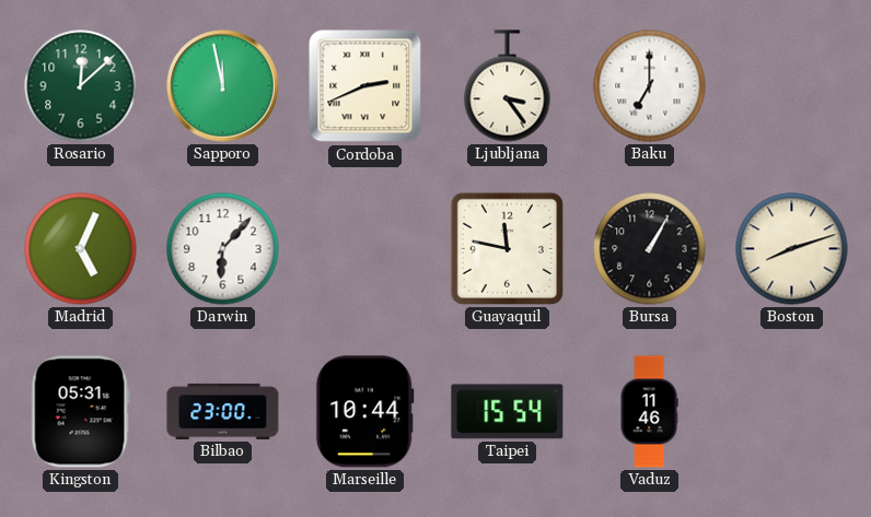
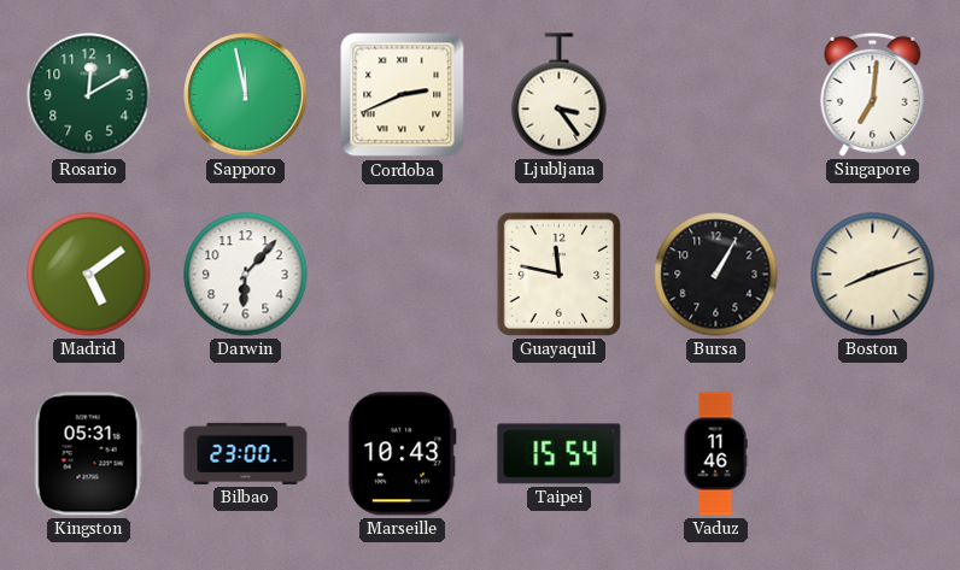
Rosario: 12:08 -> 12:10
Baku: 7:00 -> none
Singapore: none -> 7:01
Madrid: 5:04 -> 5:09
Marseille: 10:44 -> 10:43
